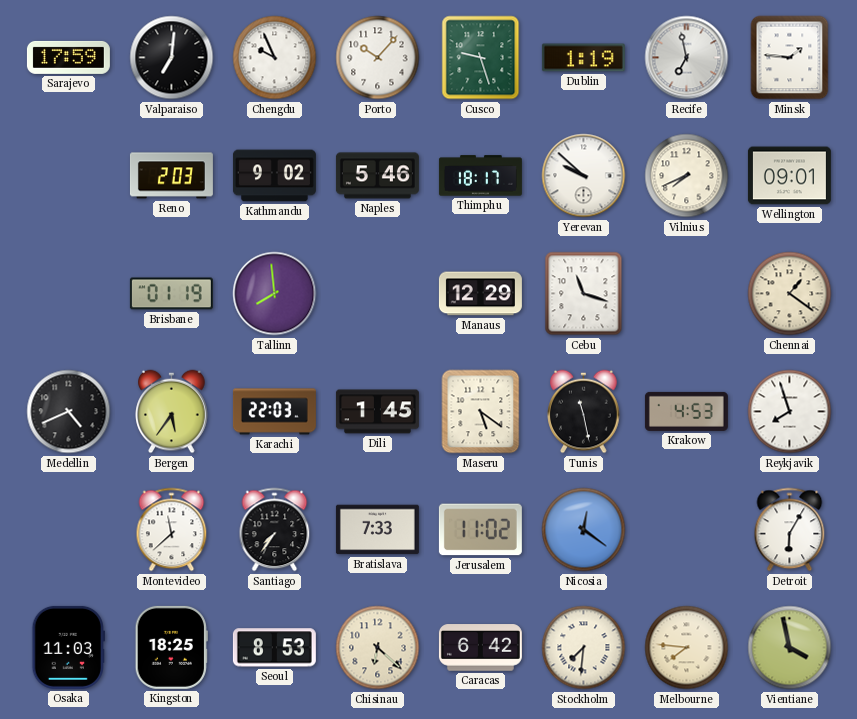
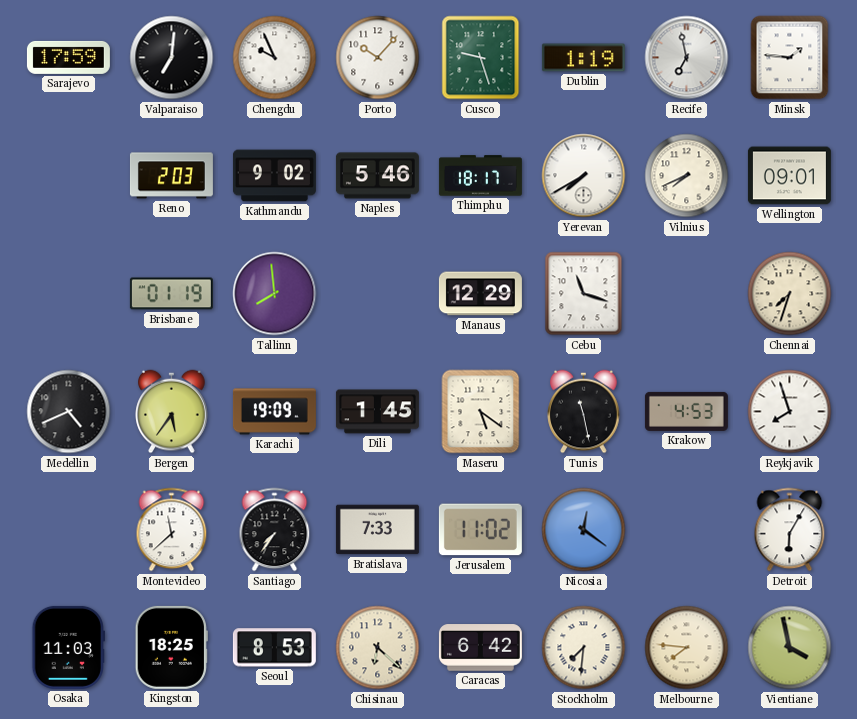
Yerevan: 9:52 -> 7:40
Chennai: 1:21 -> 7:33
Karachi: 22:03 -> 19:09
